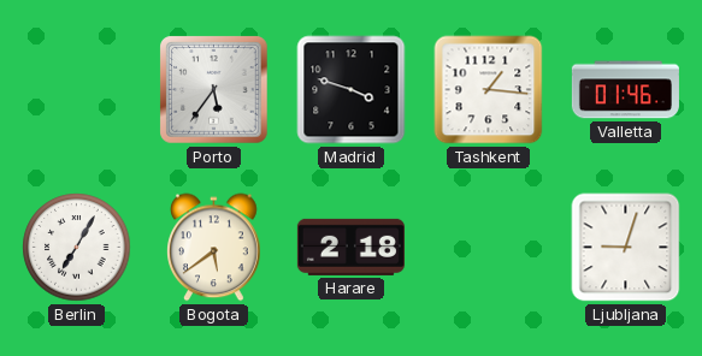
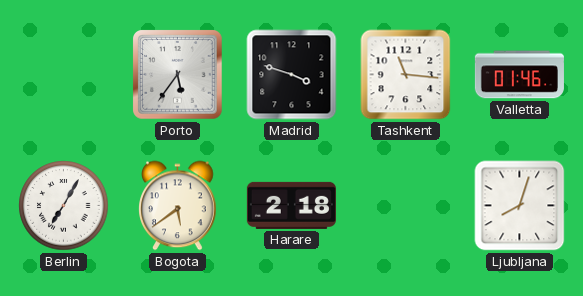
Tashkent: 1:16 -> 11:16
Ljubljana: 9:03 -> 8:03
